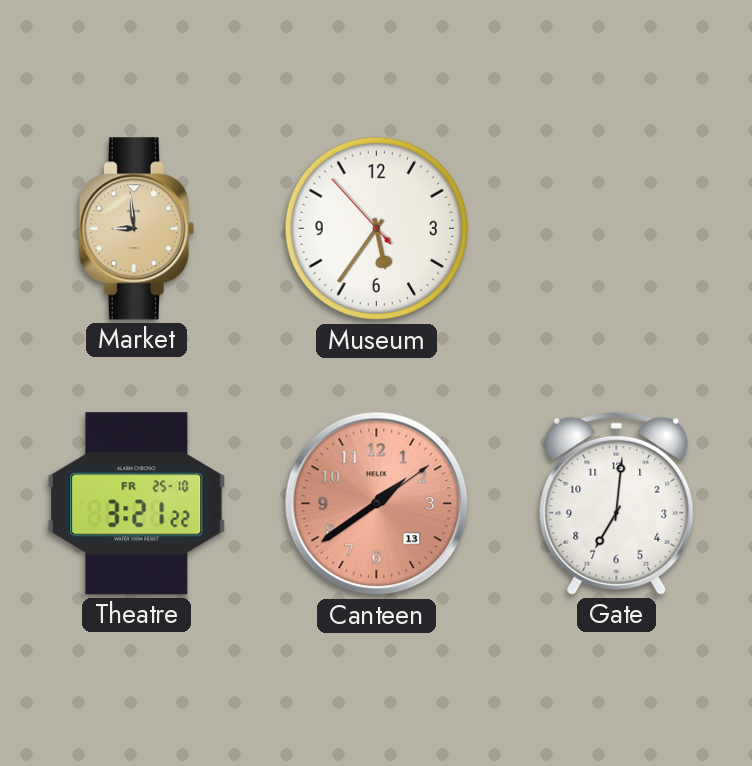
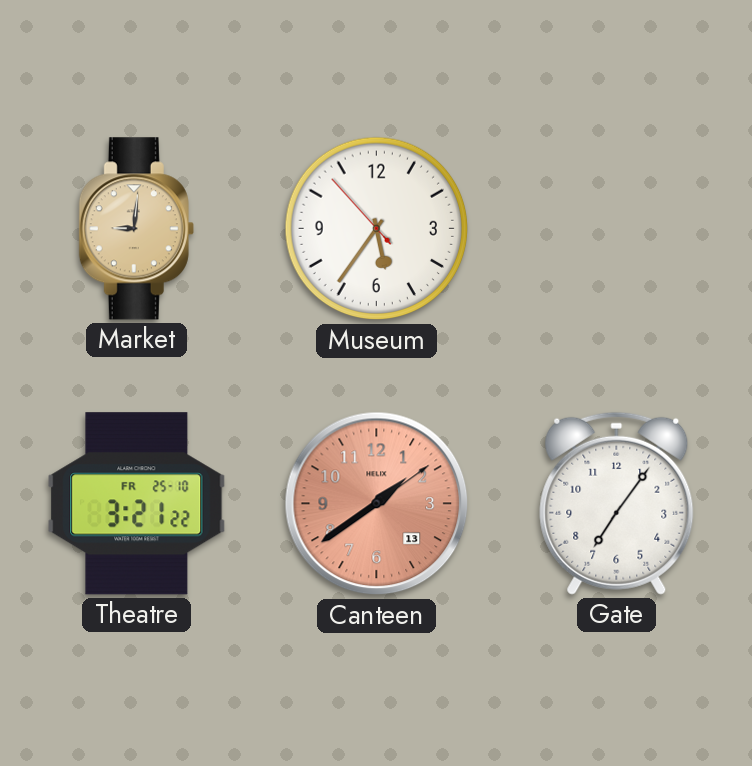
Market: 8:59 -> 9:01
Gate: 7:01 -> 7:06
